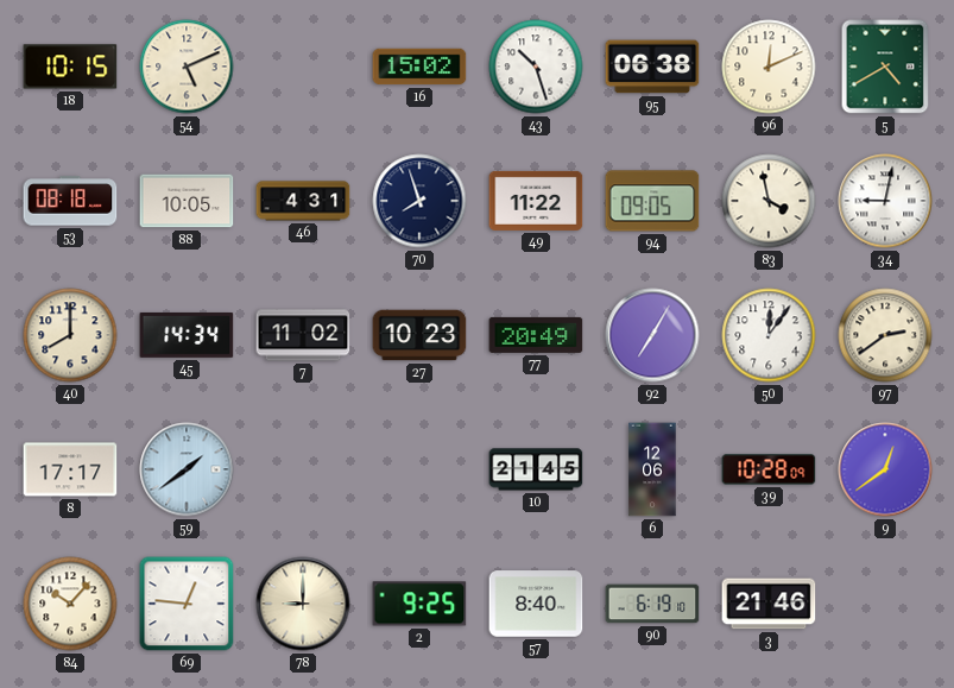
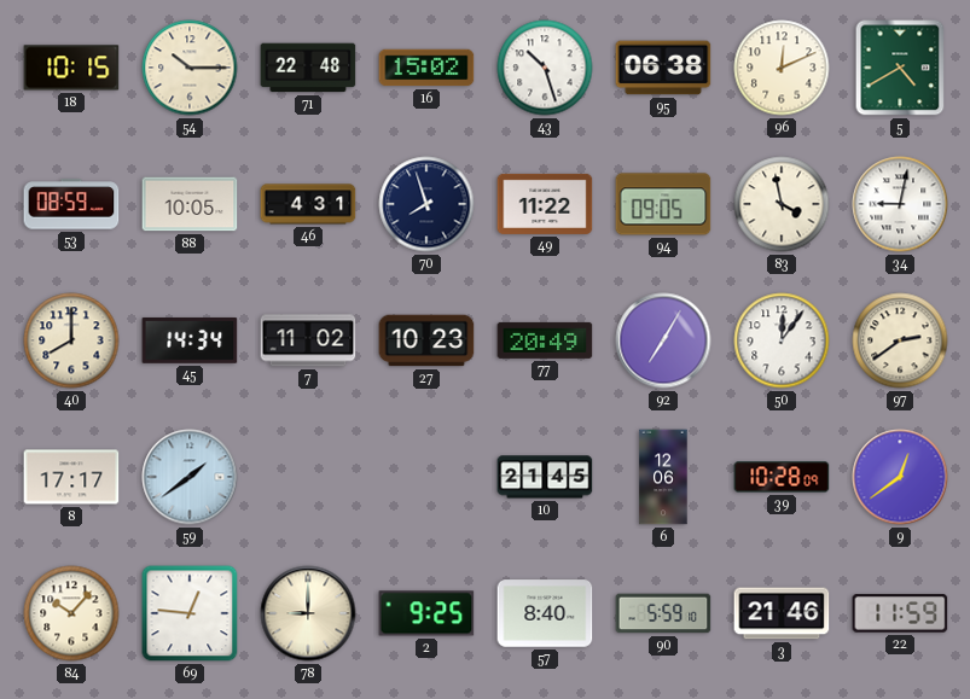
54: 5:11 -> 10:15
71: none -> 22:48
53: 08:18 -> 08:59
90: 6:19 -> 5:59
22: none -> 11:59
